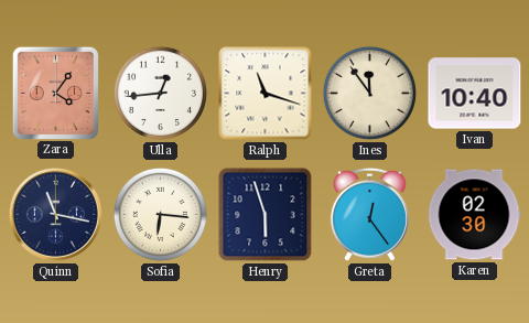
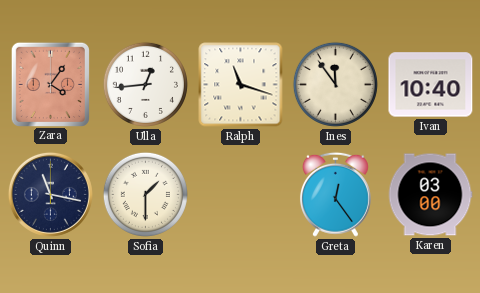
Sofia: 6:16 -> 1:30
Henry: 5:57 -> none
Karen: 02:30 -> 03:00
